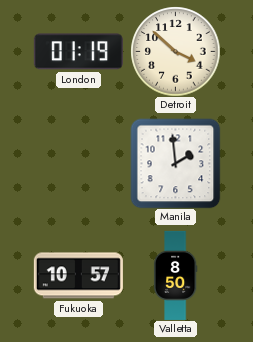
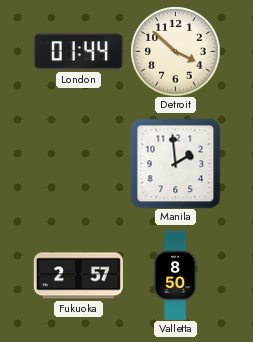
London: 01:19 -> 01:44
Fukuoka: 10:57 -> 2:57
